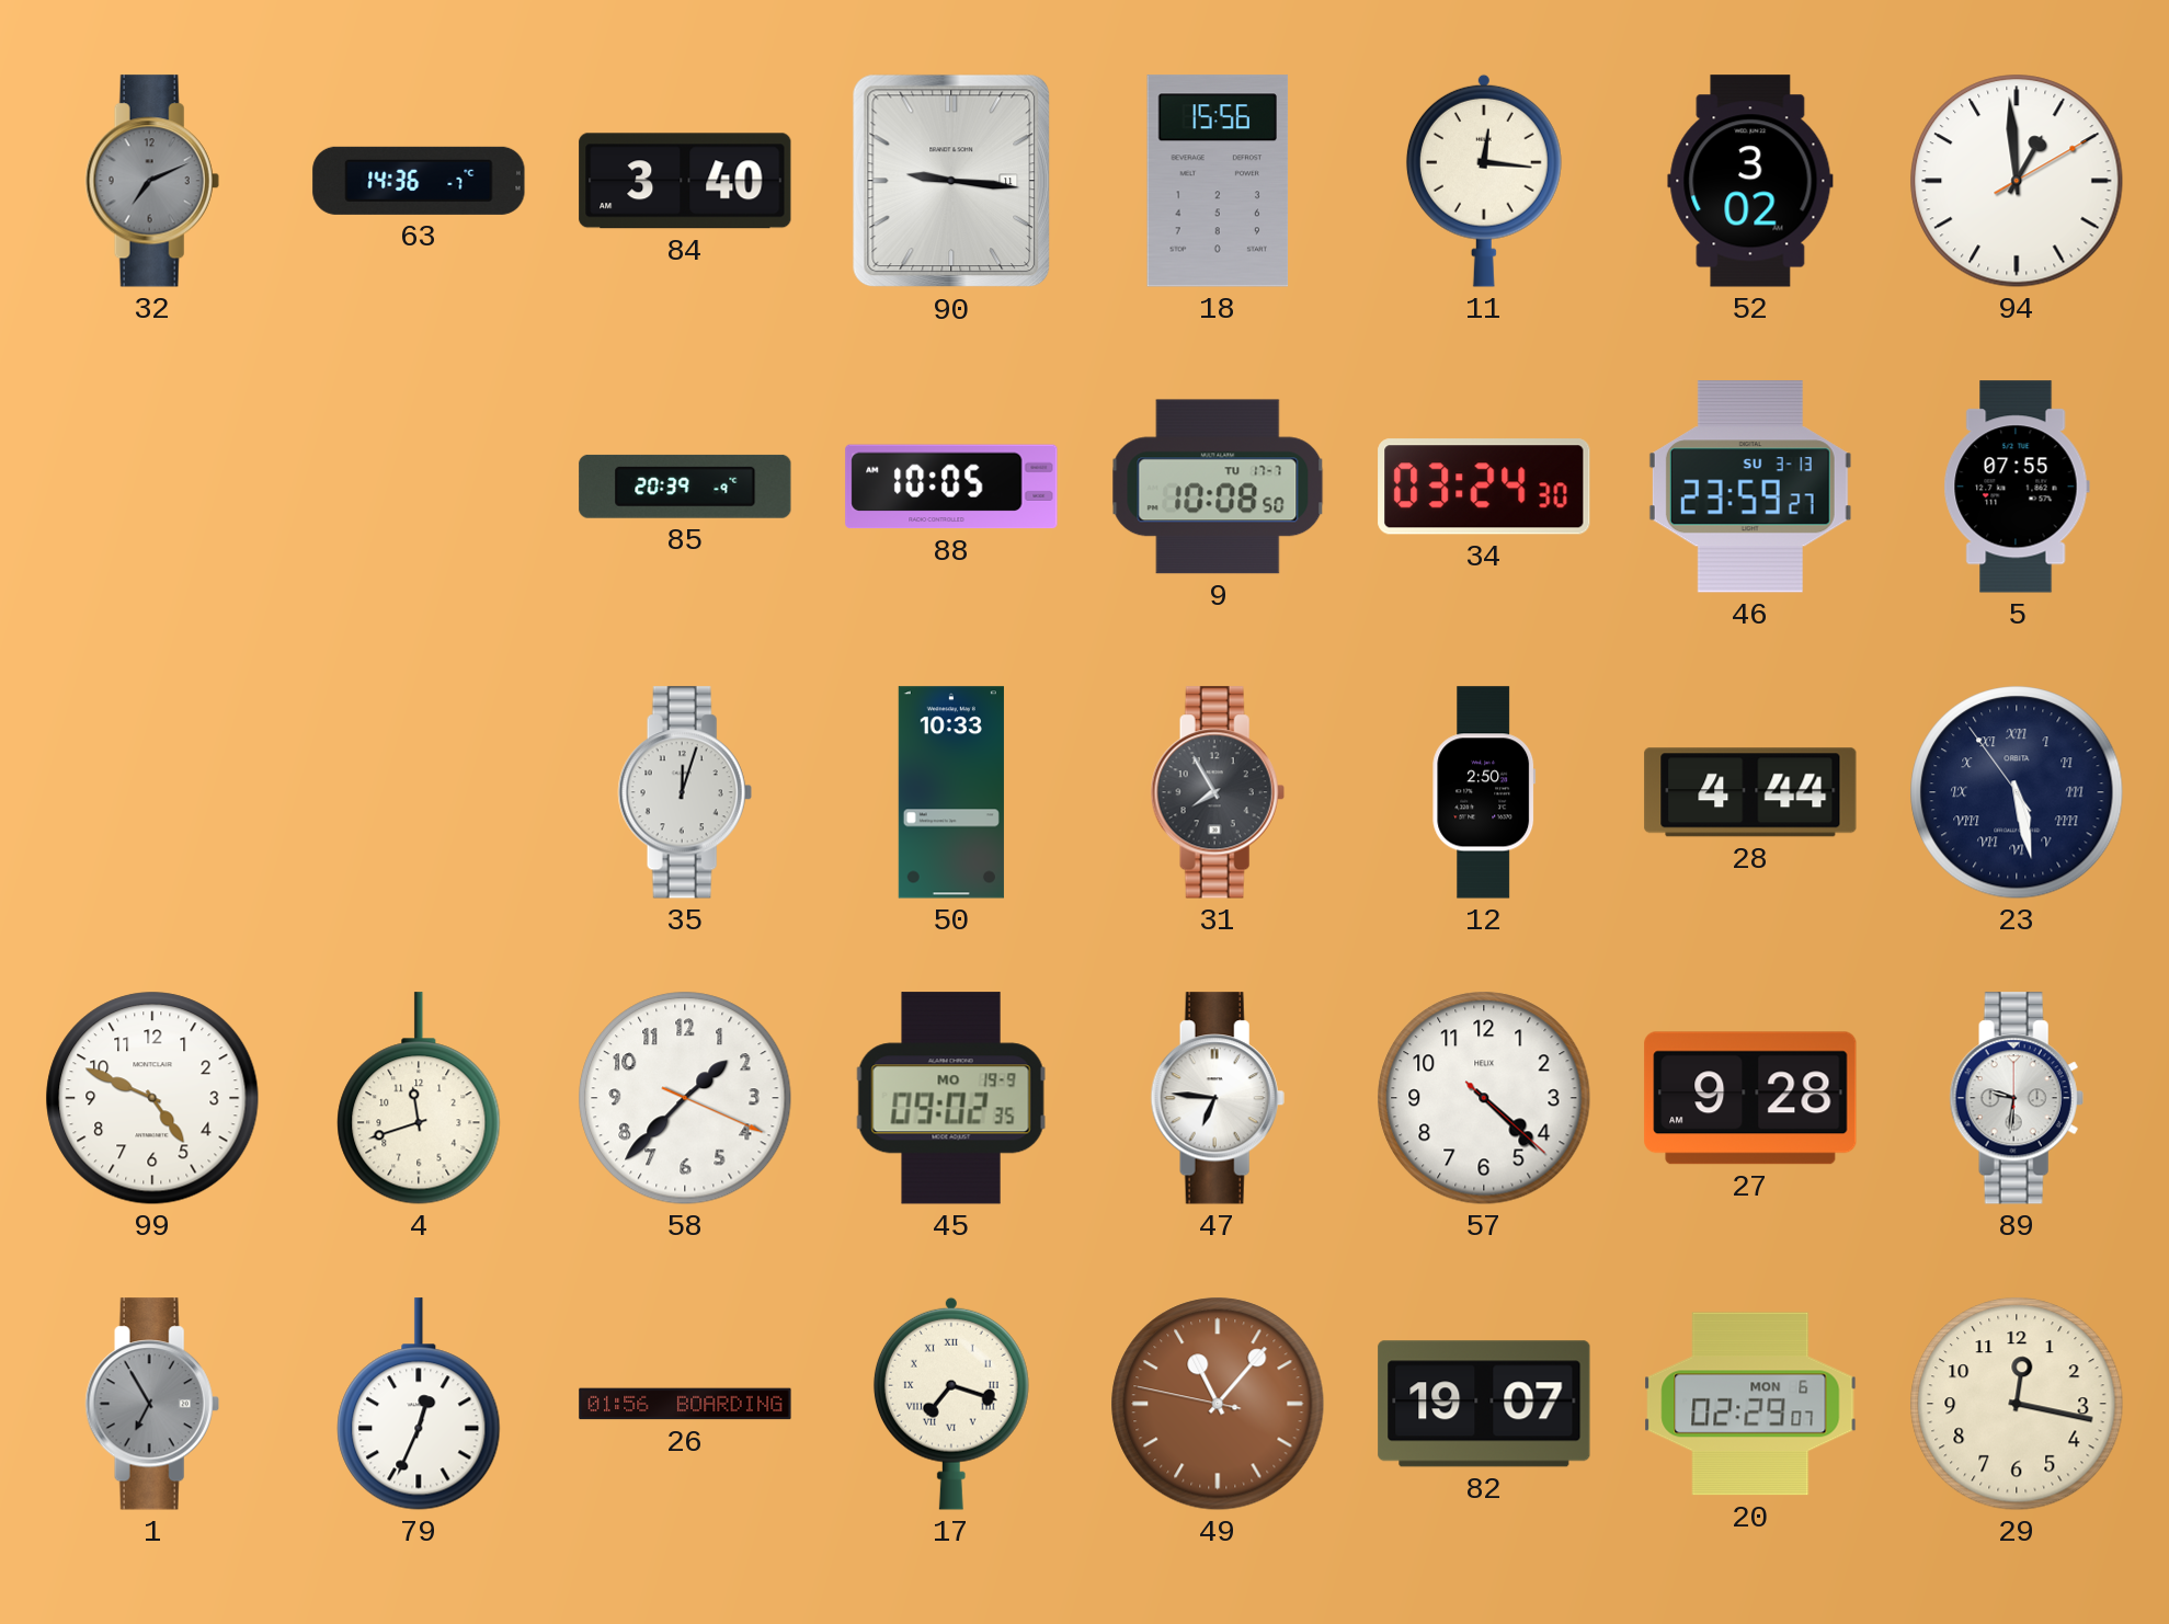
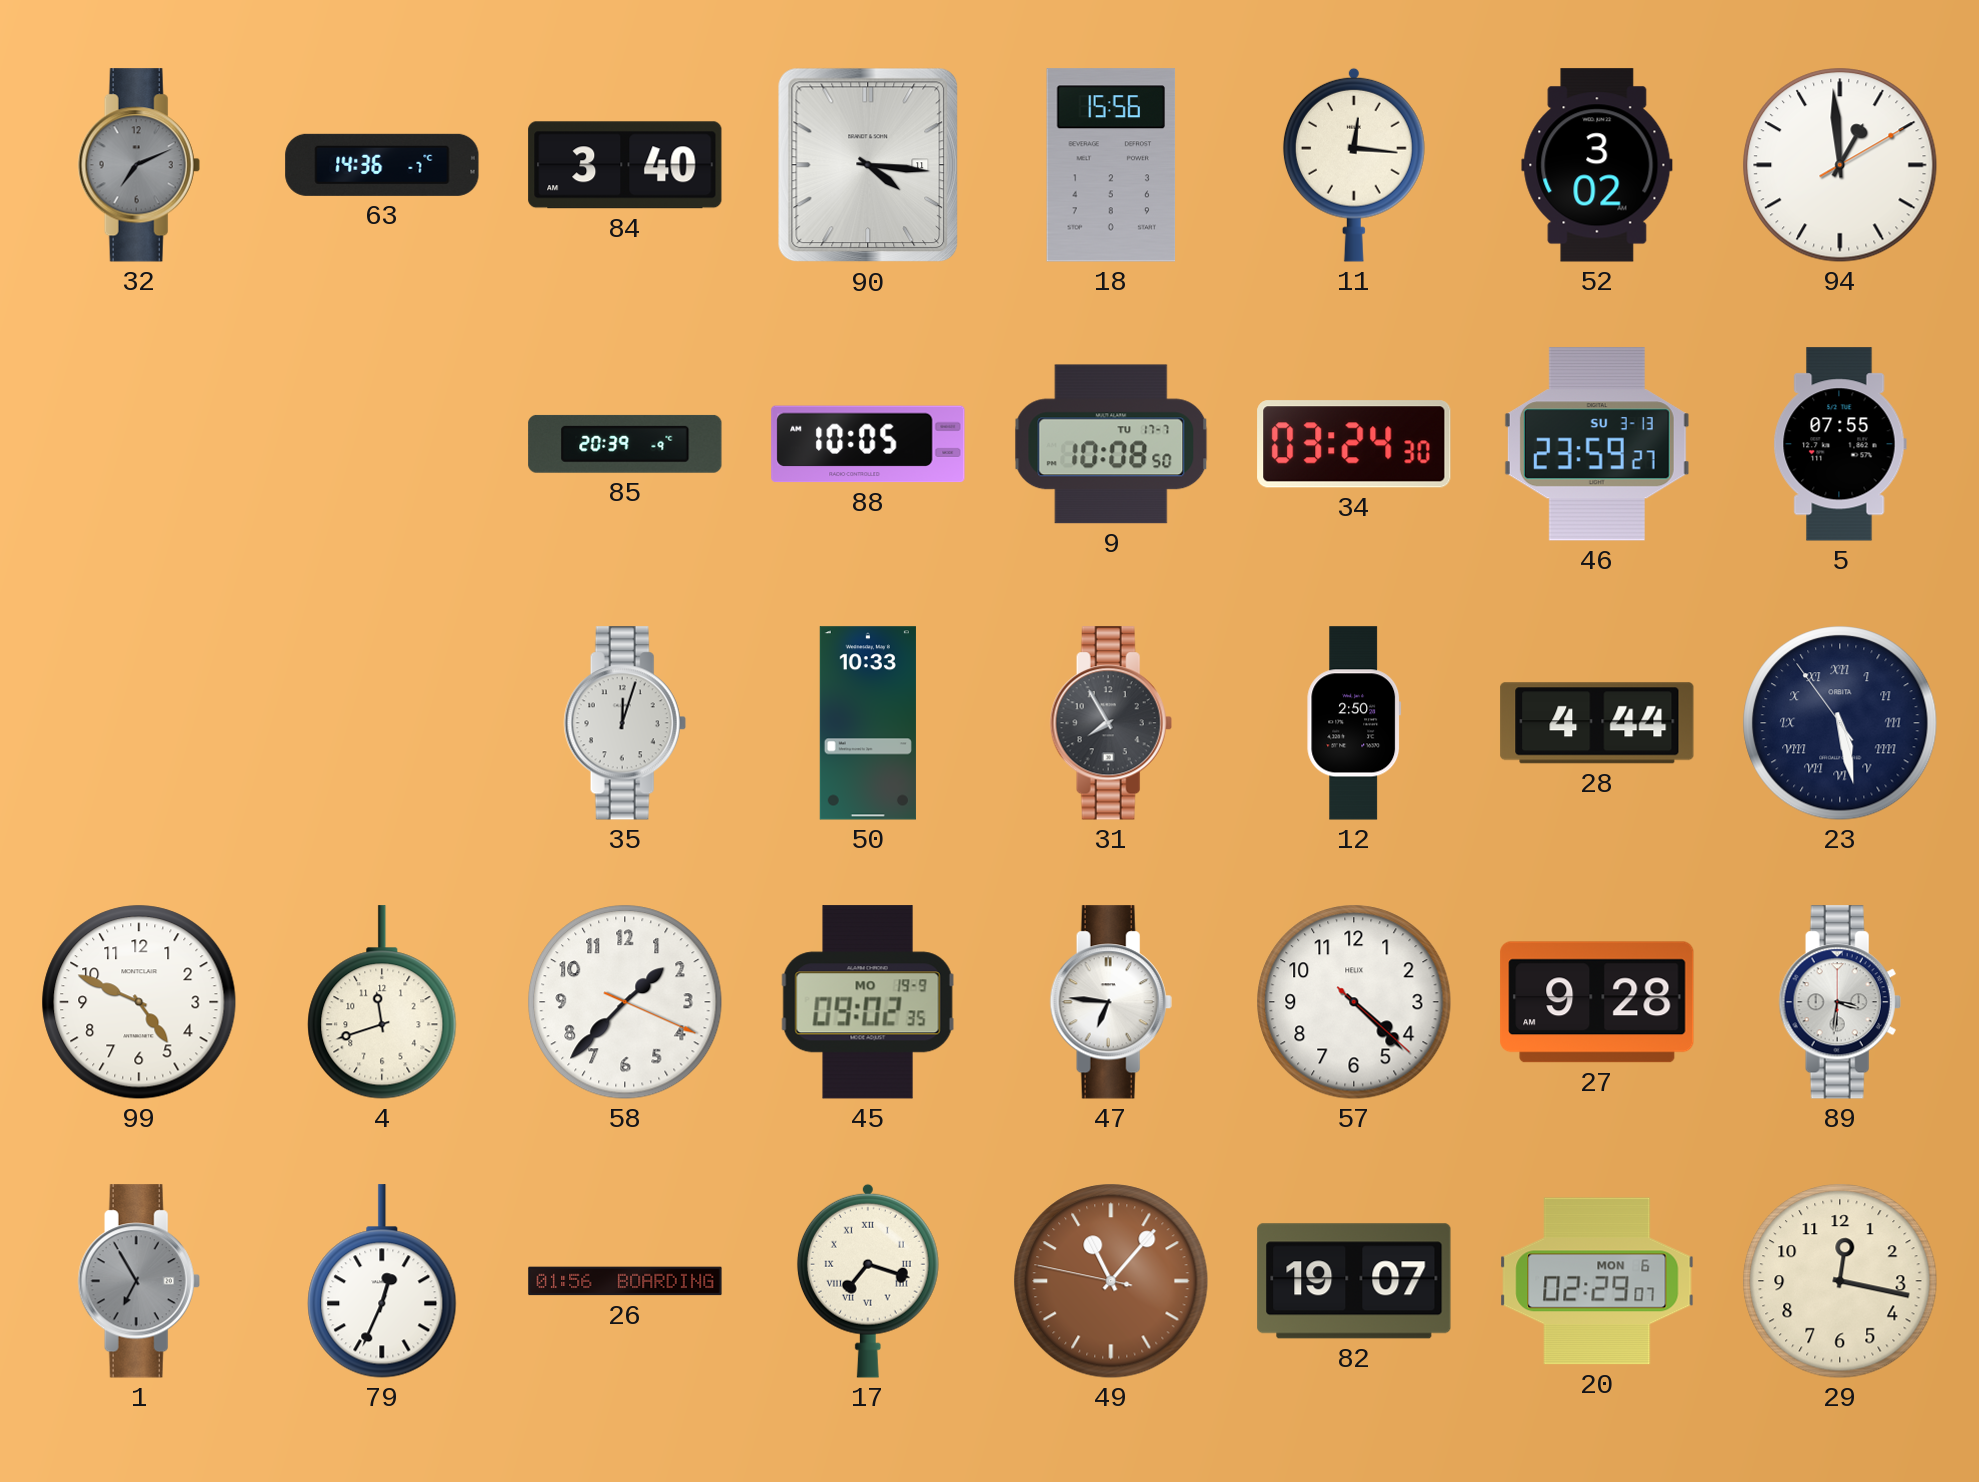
90: 9:16 -> 4:16
89: 9:31 -> 3:31
